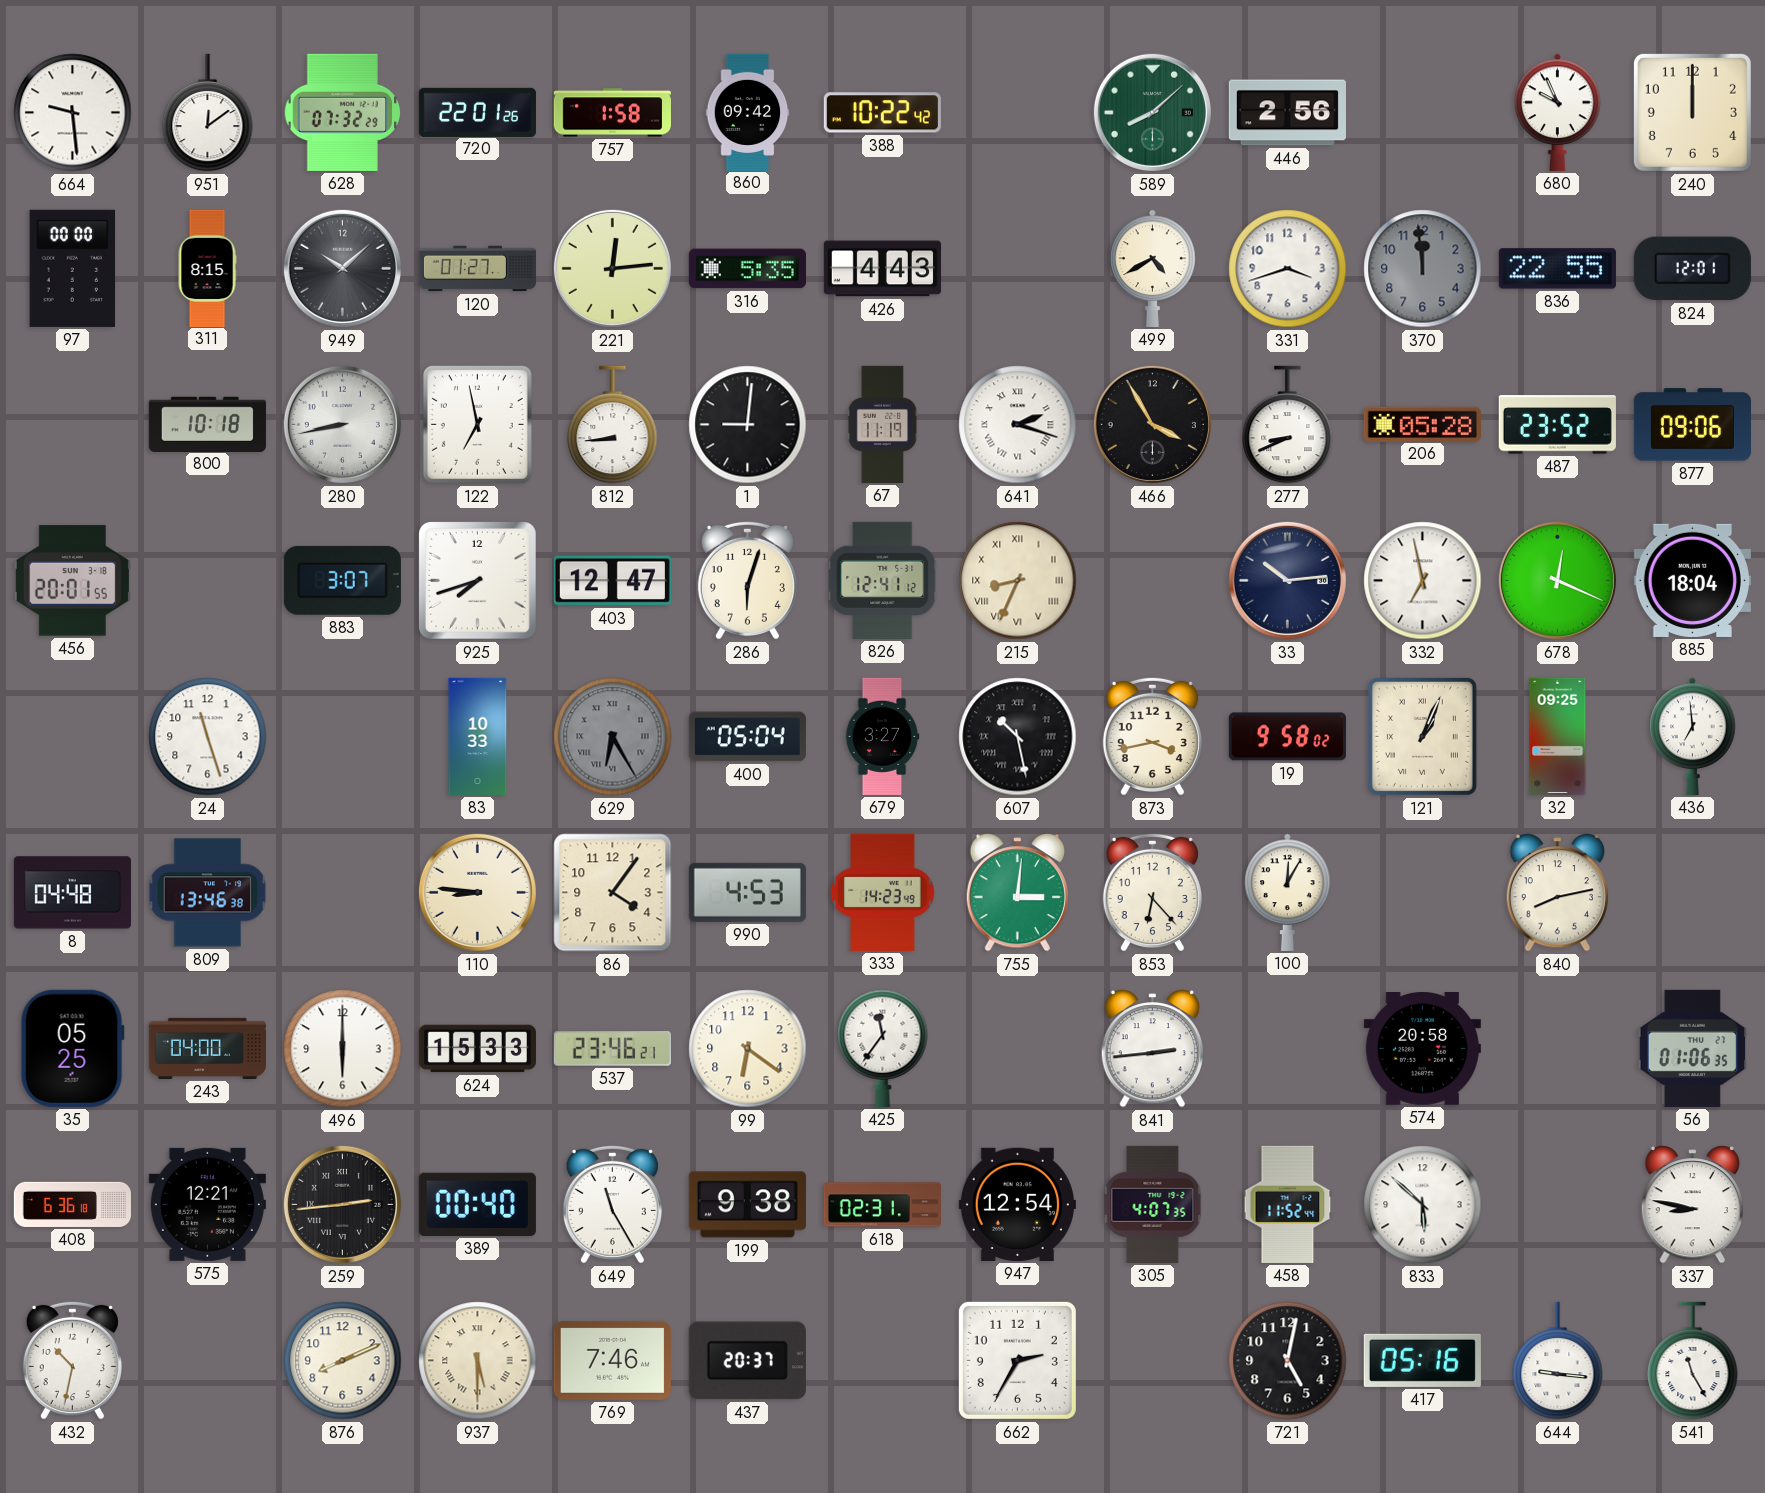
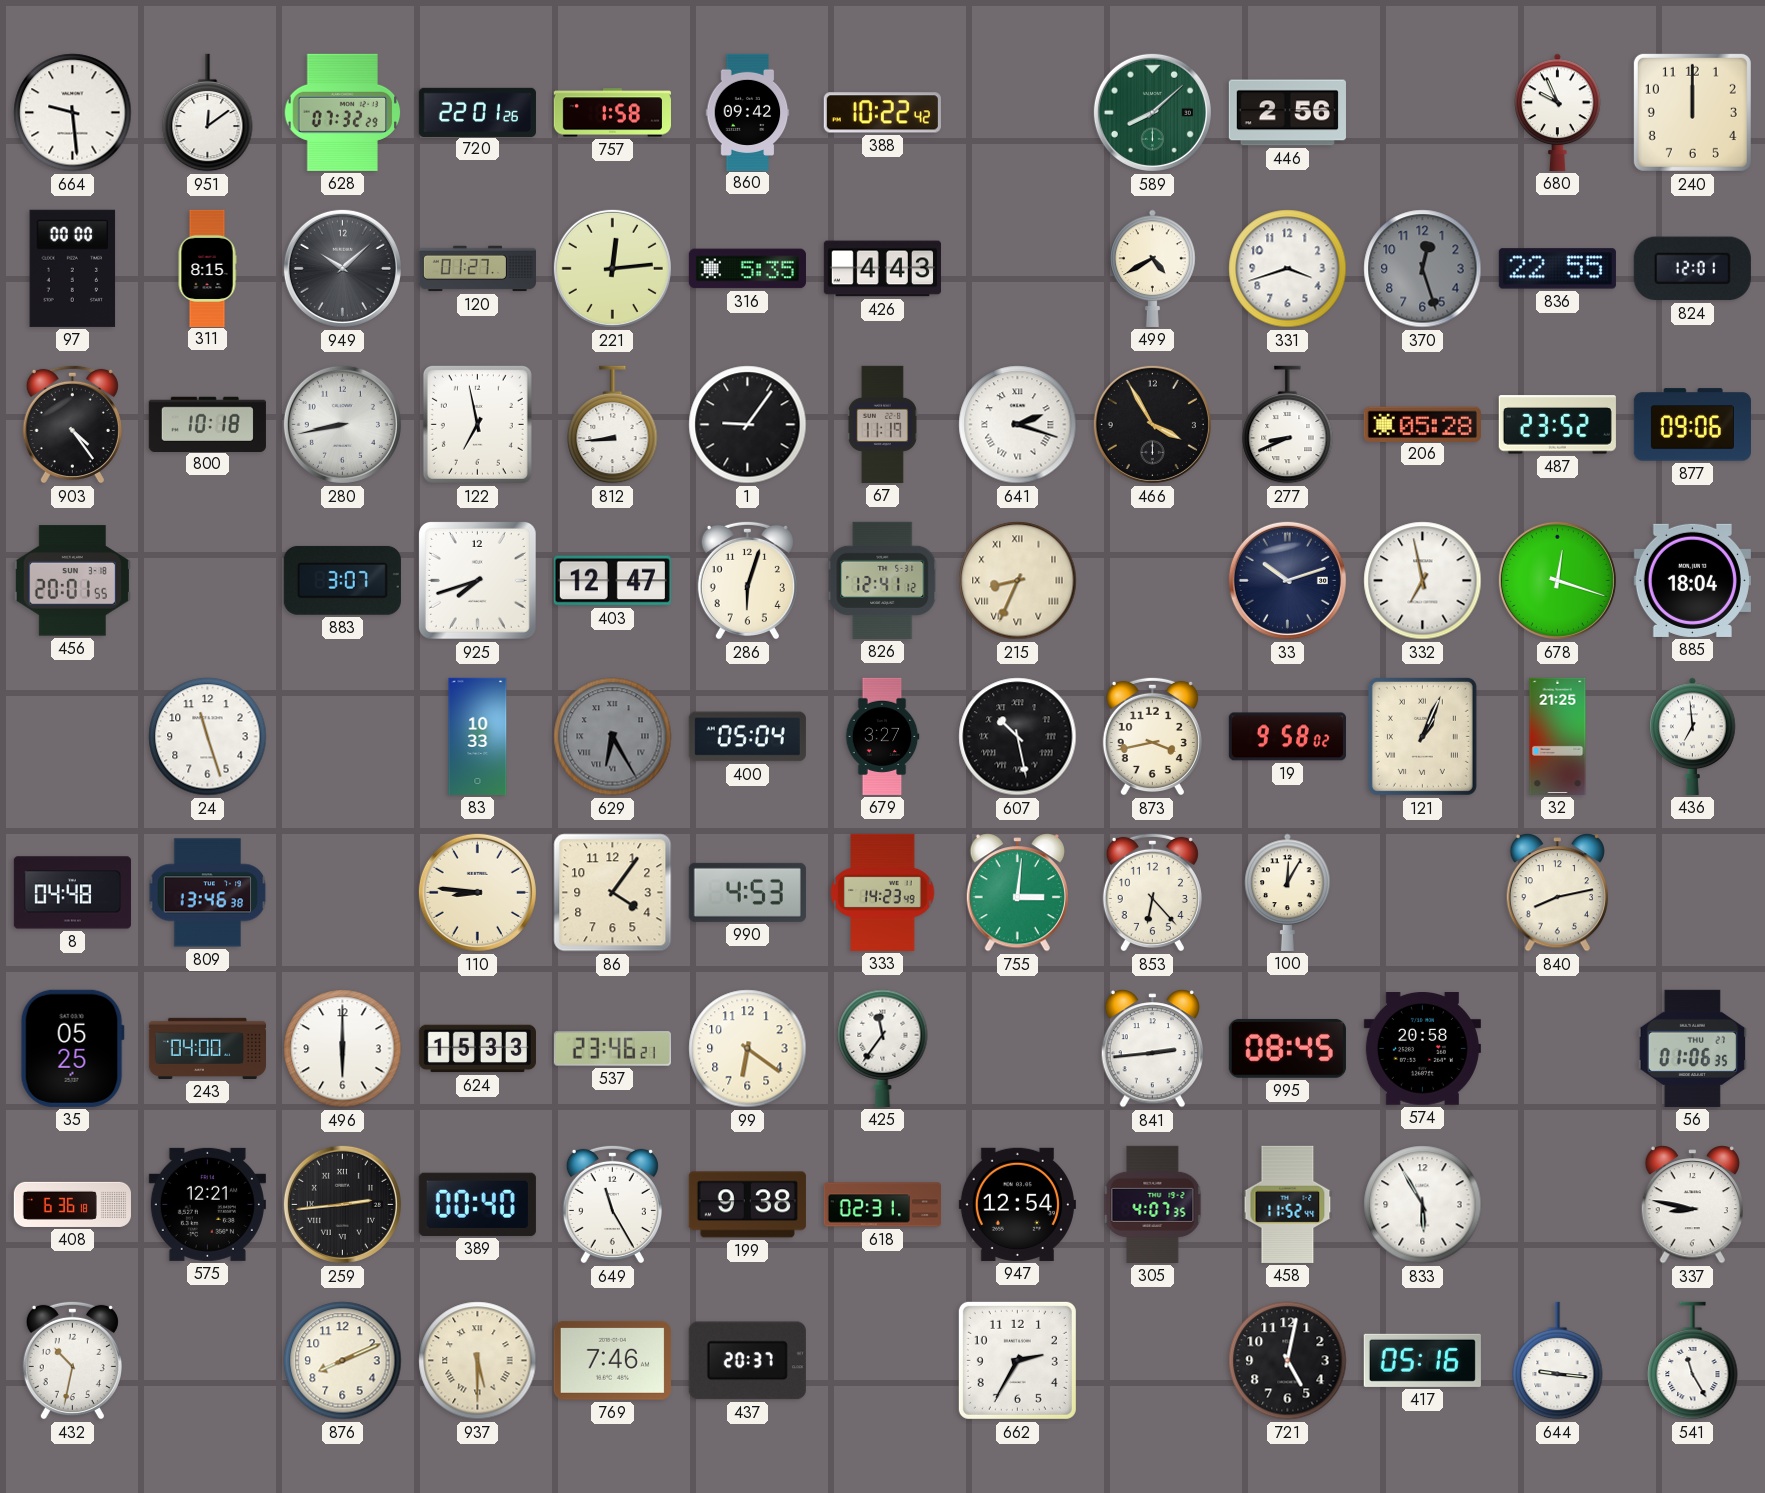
370: 11:59 -> 12:27
903: none -> 4:24
1: 9:01 -> 9:06
33: 10:14 -> 10:12
678: 12:19 -> 12:18
32: 09:25 -> 21:25
995: none -> 08:45
833: 5:52 -> 5:55
